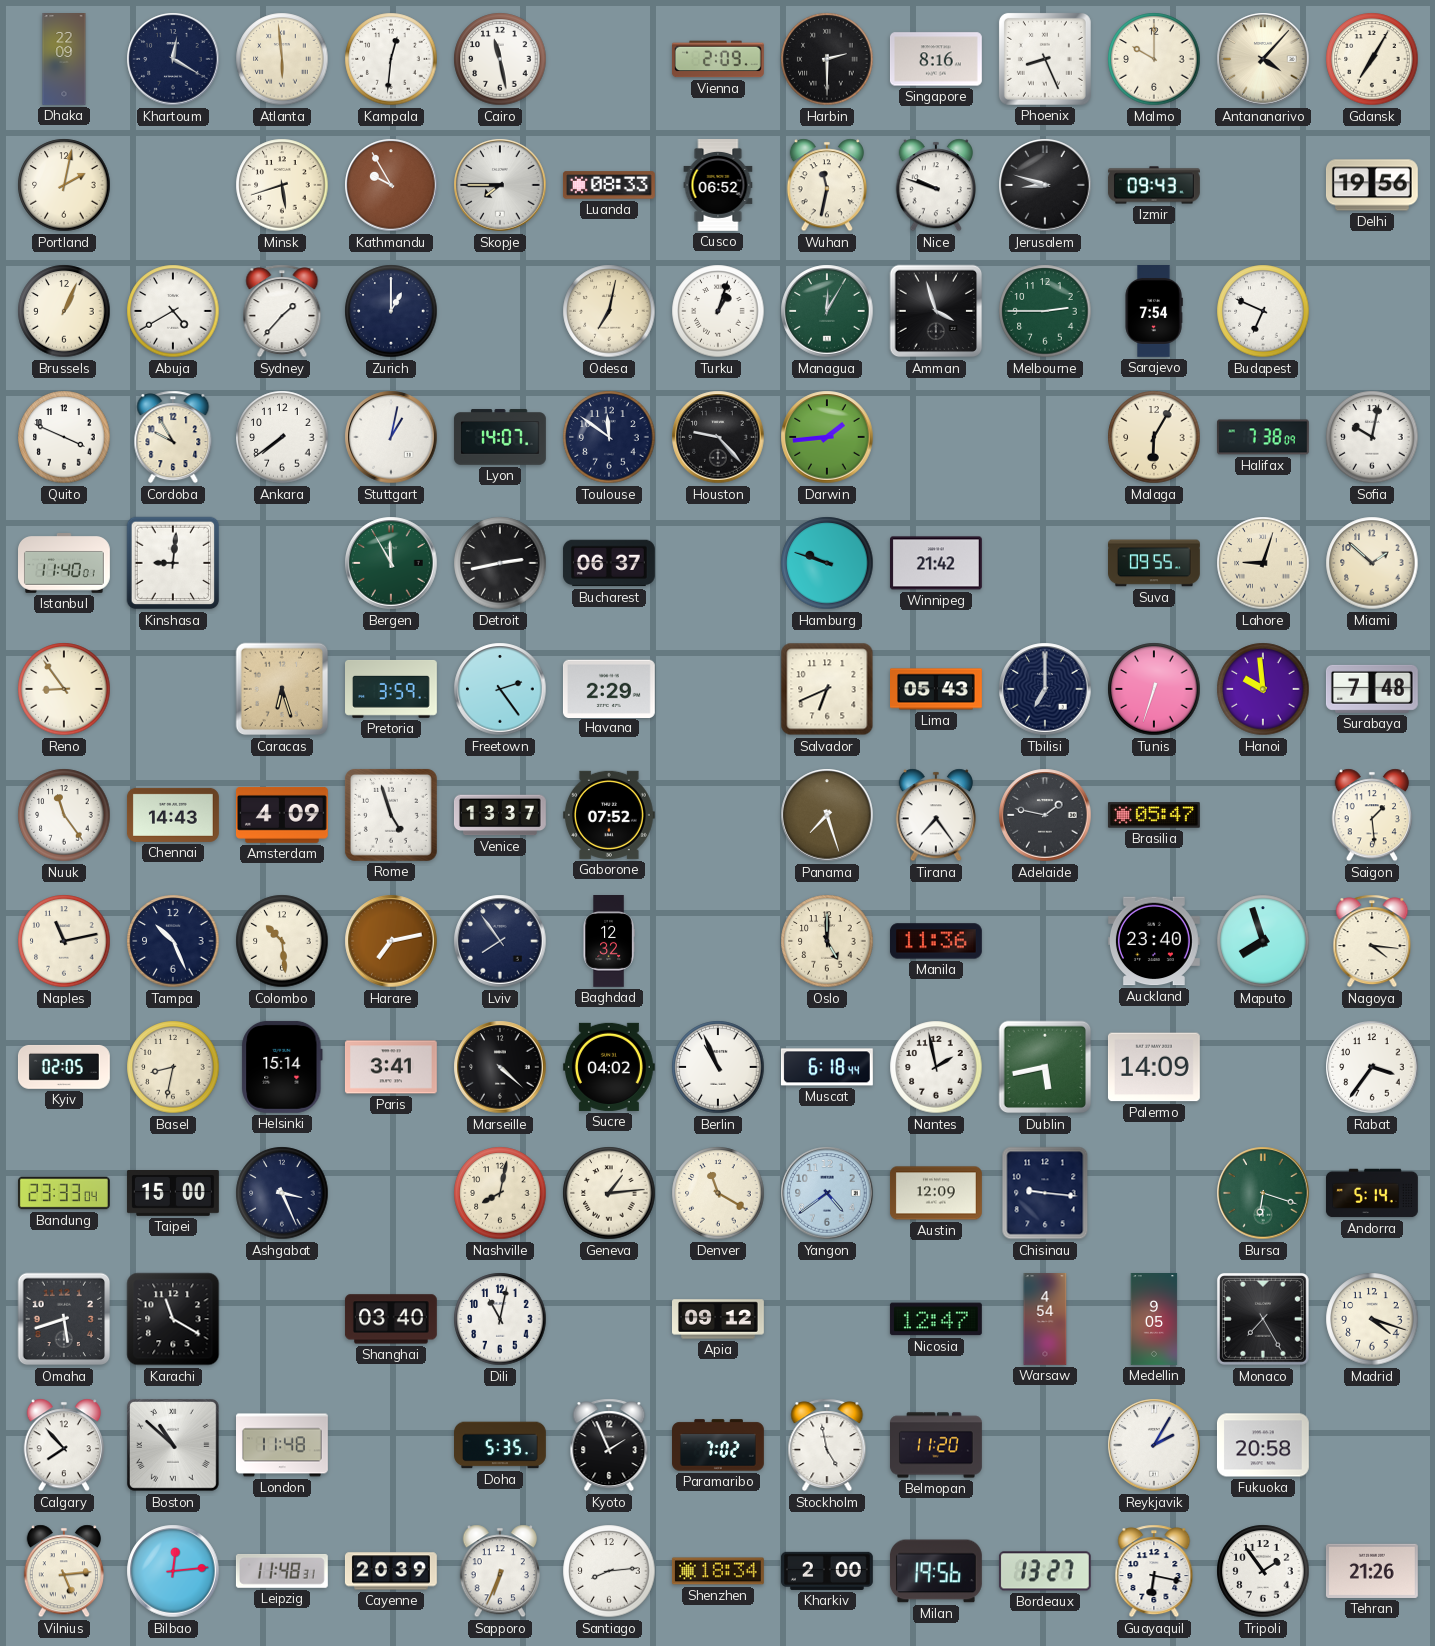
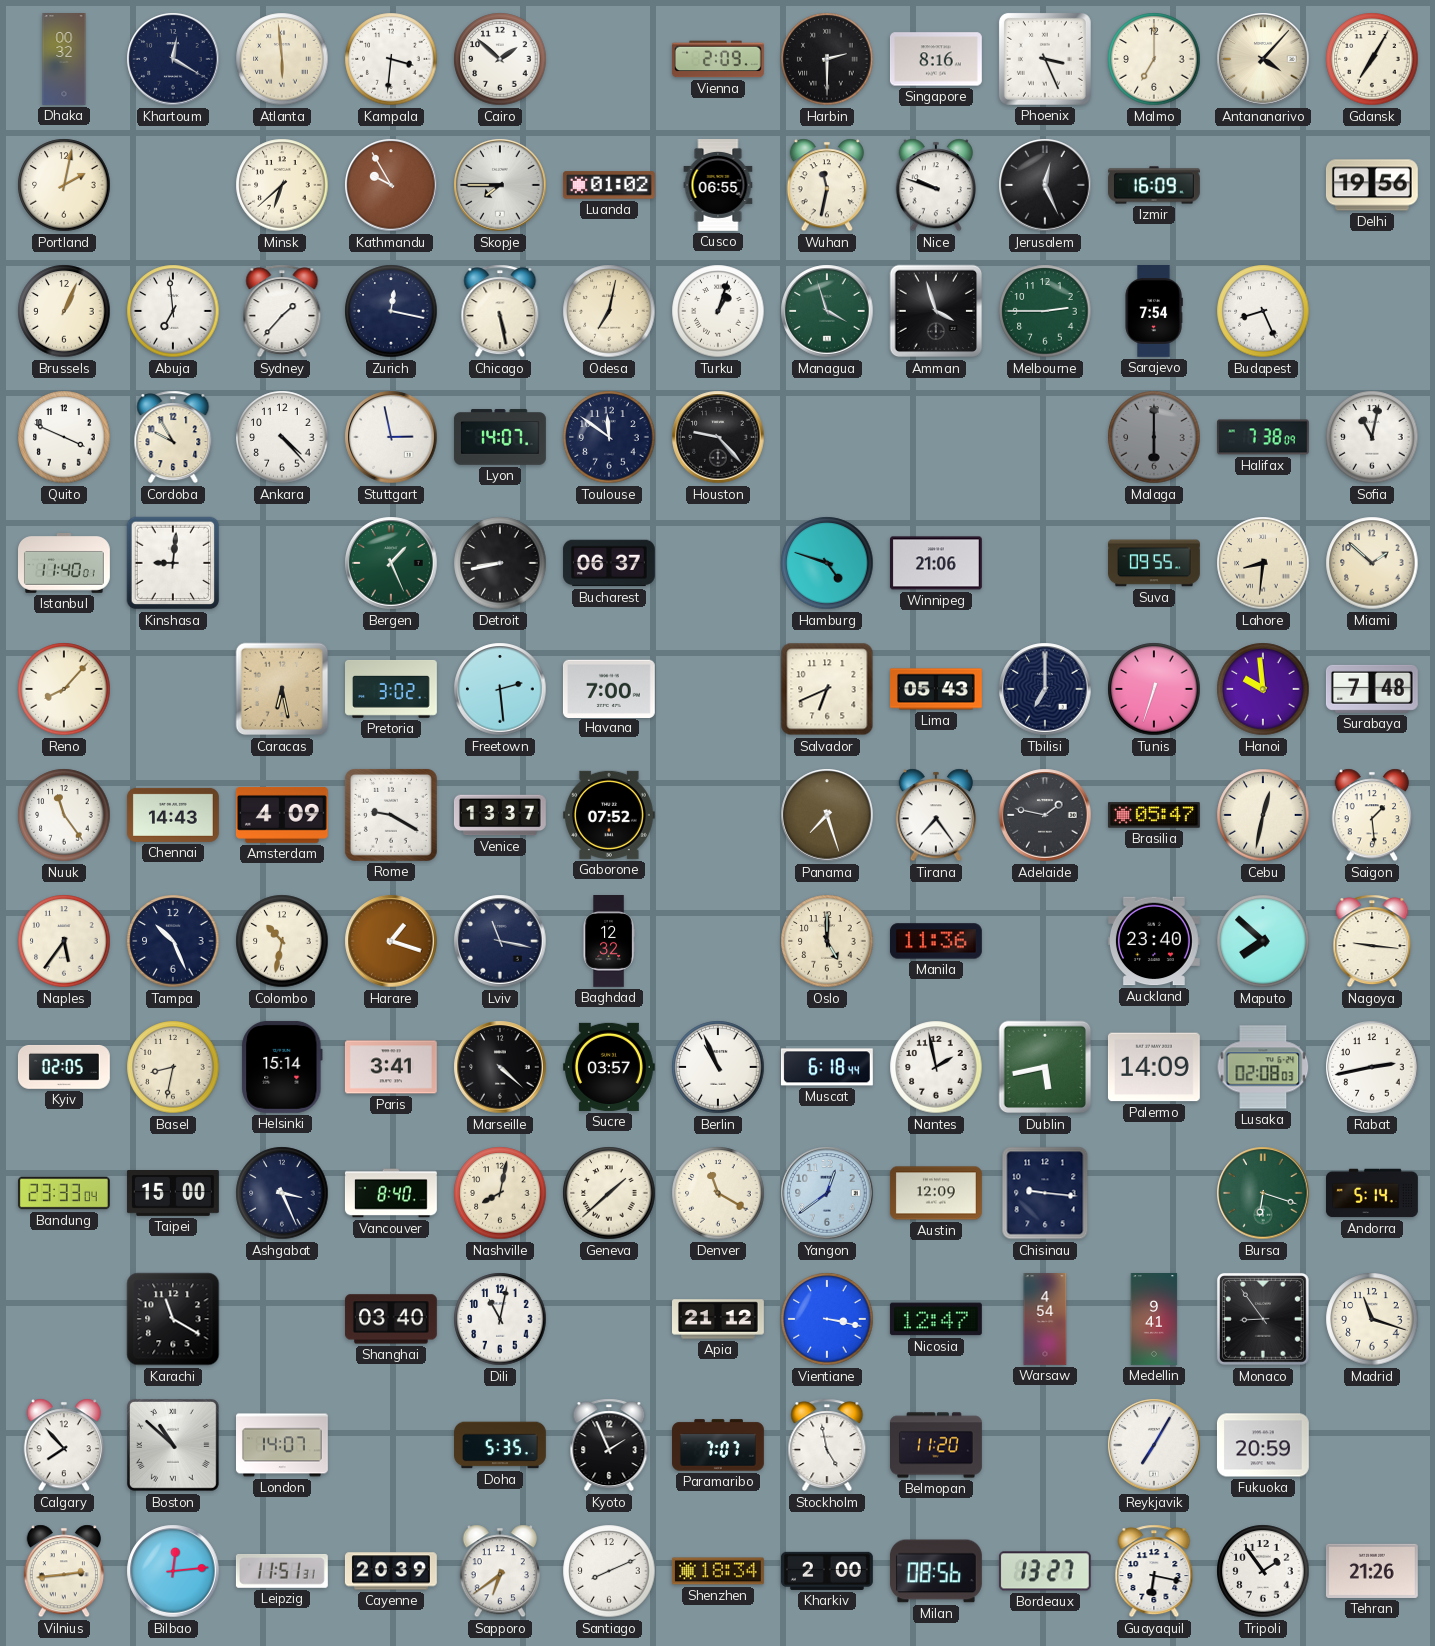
Dhaka: 22:09 -> 00:32
Kampala: 12:31 -> 3:31
Cairo: 11:28 -> 1:52
Phoenix: 8:26 -> 3:26
Malmo: 10:00 -> 7:00
Minsk: 5:42 -> 6:38
Luanda: 08:33 -> 01:02
Cusco: 06:52 -> 06:55
Jerusalem: 8:48 -> 12:26
Izmir: 09:43 -> 16:09
Abuja: 4:40 -> 6:59
Zurich: 1:00 -> 12:17
Chicago: none -> 5:28
Managua: 12:05 -> 3:57
Budapest: 6:49 -> 8:26
Ankara: 7:39 -> 4:23
Stuttgart: 1:02 -> 2:58
Darwin: 1:44 -> none
Malaga: 6:05 -> 6:00
Malaga dial: cream -> grey
Sofia: 10:02 -> 11:02
Bergen: 11:55 -> 1:26
Detroit: 2:43 -> 8:43
Hamburg: 9:48 -> 4:48
Winnipeg: 21:42 -> 21:06
Lahore: 9:03 -> 8:31
Reno: 8:54 -> 8:07
Caracas: 6:27 -> 6:28
Pretoria: 3:59 -> 3:02
Freetown: 2:24 -> 2:29
Havana: 2:29 -> 7:00
Rome: 4:57 -> 9:20
Cebu: none -> 12:32
Naples: 11:13 -> 5:36
Colombo: 10:29 -> 10:32
Harare: 7:13 -> 1:18
Lviv: 7:54 -> 11:17
Maputo: 7:57 -> 7:52
Nagoya: 4:16 -> 9:16
Sucre: 04:02 -> 03:57
Lusaka: none -> 02:08
Rabat: 3:36 -> 2:43
Vancouver: none -> 8:40
Geneva: 1:14 -> 1:38
Yangon: 4:39 -> 12:39
Omaha: 5:42 -> none
Apia: 09:12 -> 21:12
Vientiane: none -> 3:17
Medellin: 9:05 -> 9:41
Monaco: 7:25 -> 8:54
Madrid: 4:18 -> 11:18
London: 11:48 -> 14:07
Paramaribo: 7:02 -> 7:07
Reykjavik: 2:05 -> 7:05
Fukuoka: 20:58 -> 20:59
Vilnius: 5:14 -> 2:44
Leipzig: 11:48 -> 11:51
Sapporo: 6:34 -> 6:39
Santiago: 8:14 -> 8:11
Milan: 19:56 -> 08:56
